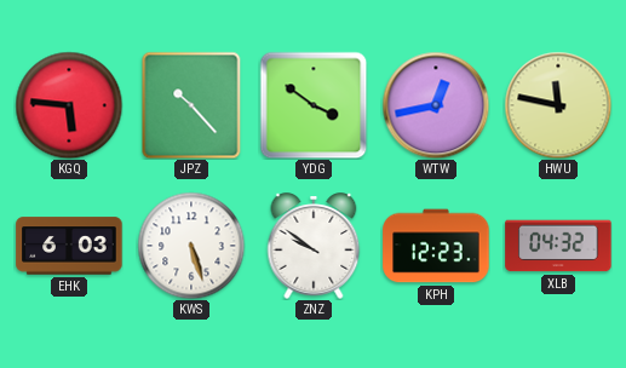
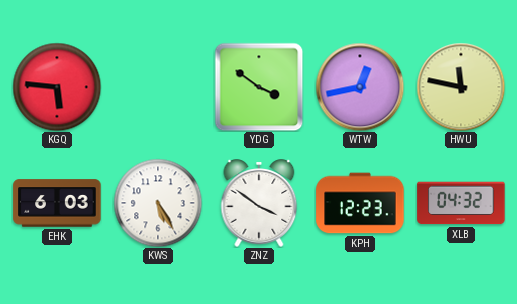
JPZ: 10:23 -> none
KWS: 5:27 -> 5:25
ZNZ: 9:51 -> 3:51
